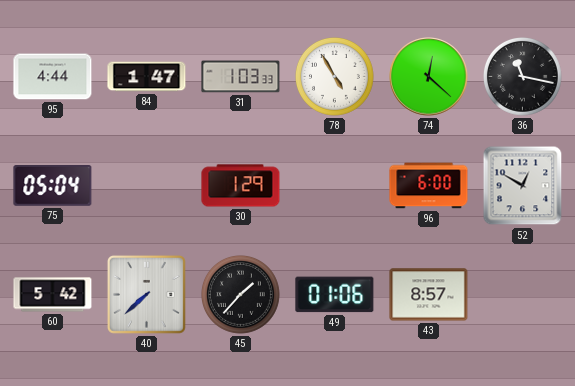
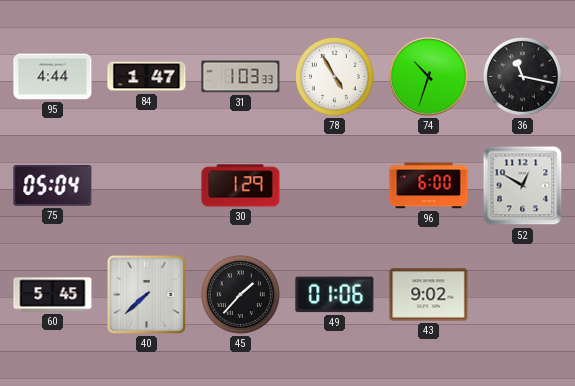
74: 12:22 -> 10:33
60: 5:42 -> 5:45
43: 8:57 -> 9:02
